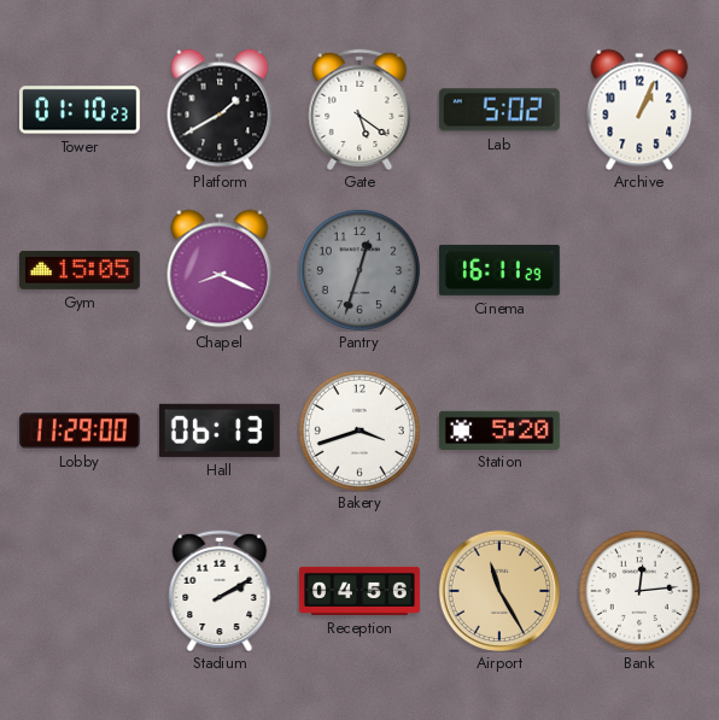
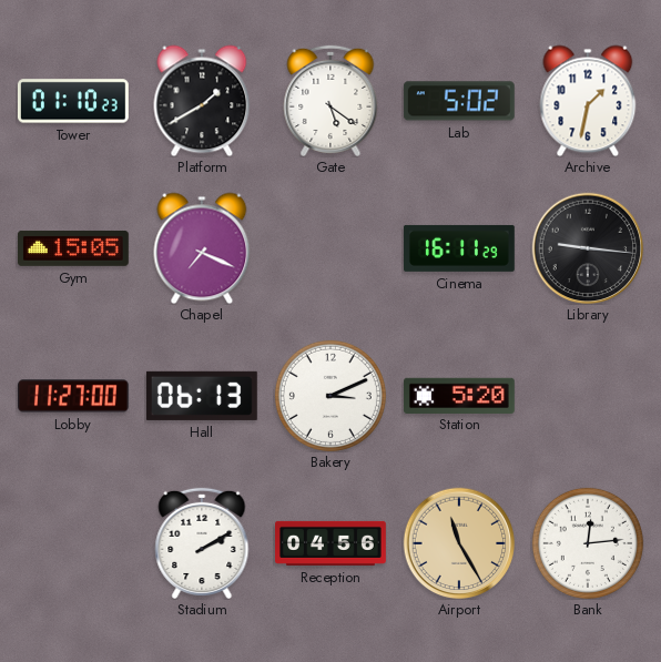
Archive: 1:04 -> 1:32
Chapel: 8:19 -> 7:19
Pantry: 12:33 -> none
Library: none -> 9:16
Lobby: 11:29 -> 11:27
Bakery: 3:42 -> 3:11
